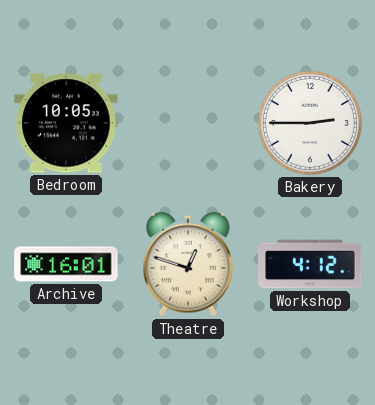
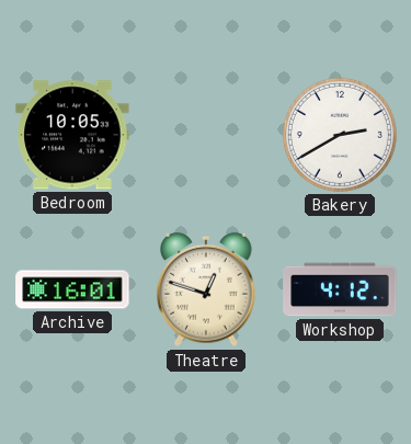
Bakery: 2:45 -> 2:40
